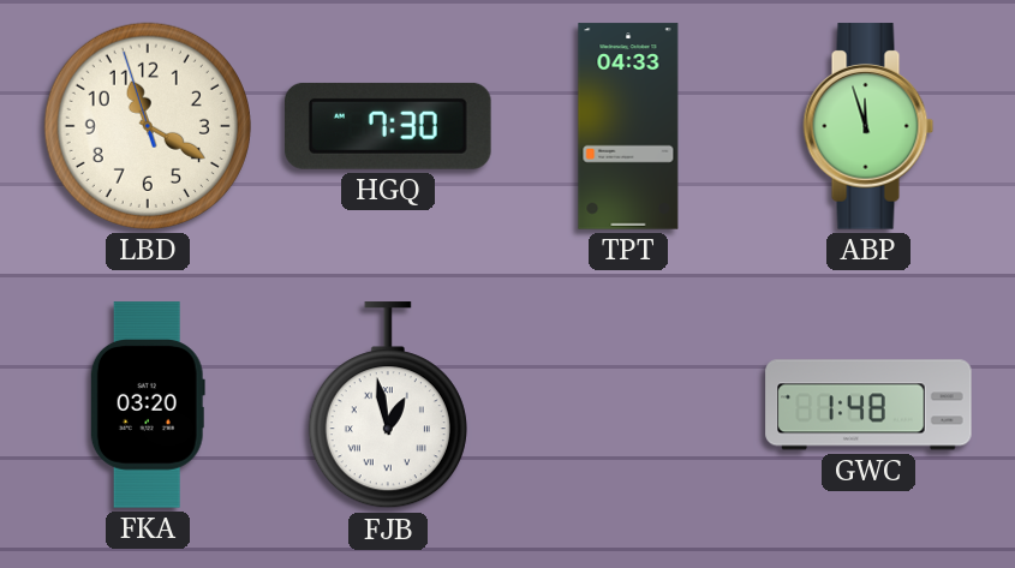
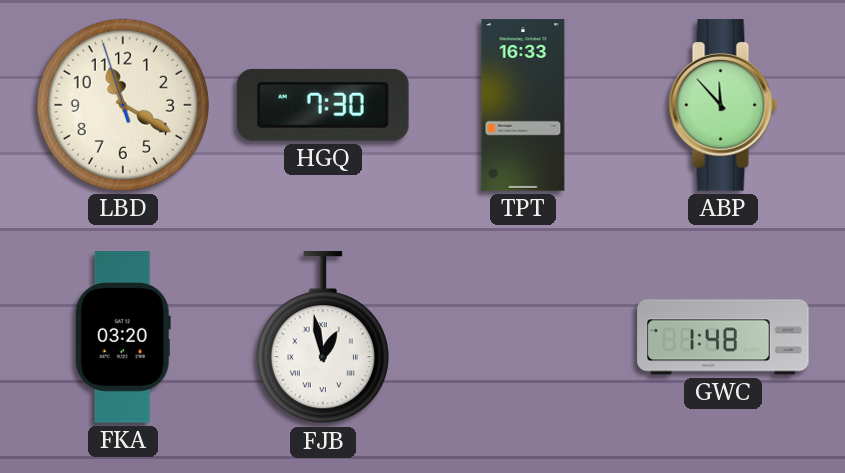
TPT: 04:33 -> 16:33
ABP: 11:57 -> 11:53
